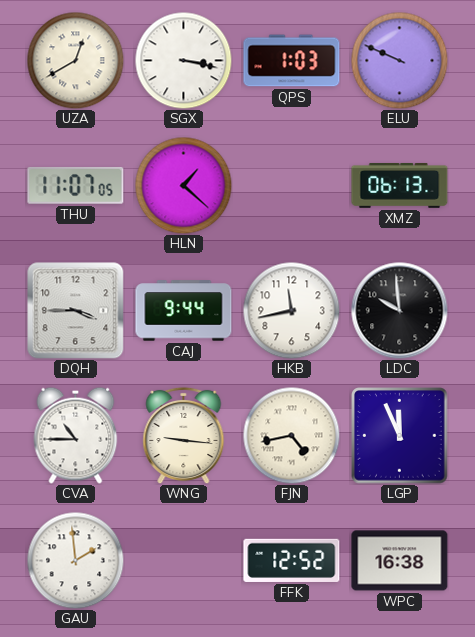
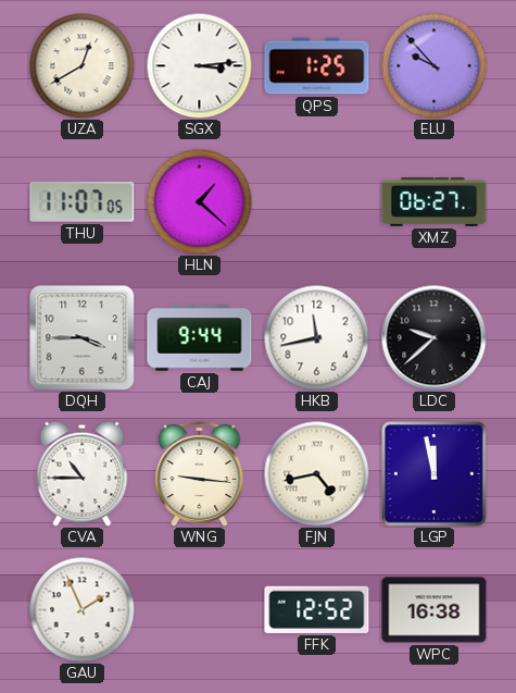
SGX: 3:17 -> 3:14
QPS: 1:03 -> 1:25
ELU: 9:49 -> 9:53
XMZ: 06:13 -> 06:27
LDC: 9:59 -> 9:38
LGP: 11:56 -> 11:58
GAU: 1:59 -> 1:56
